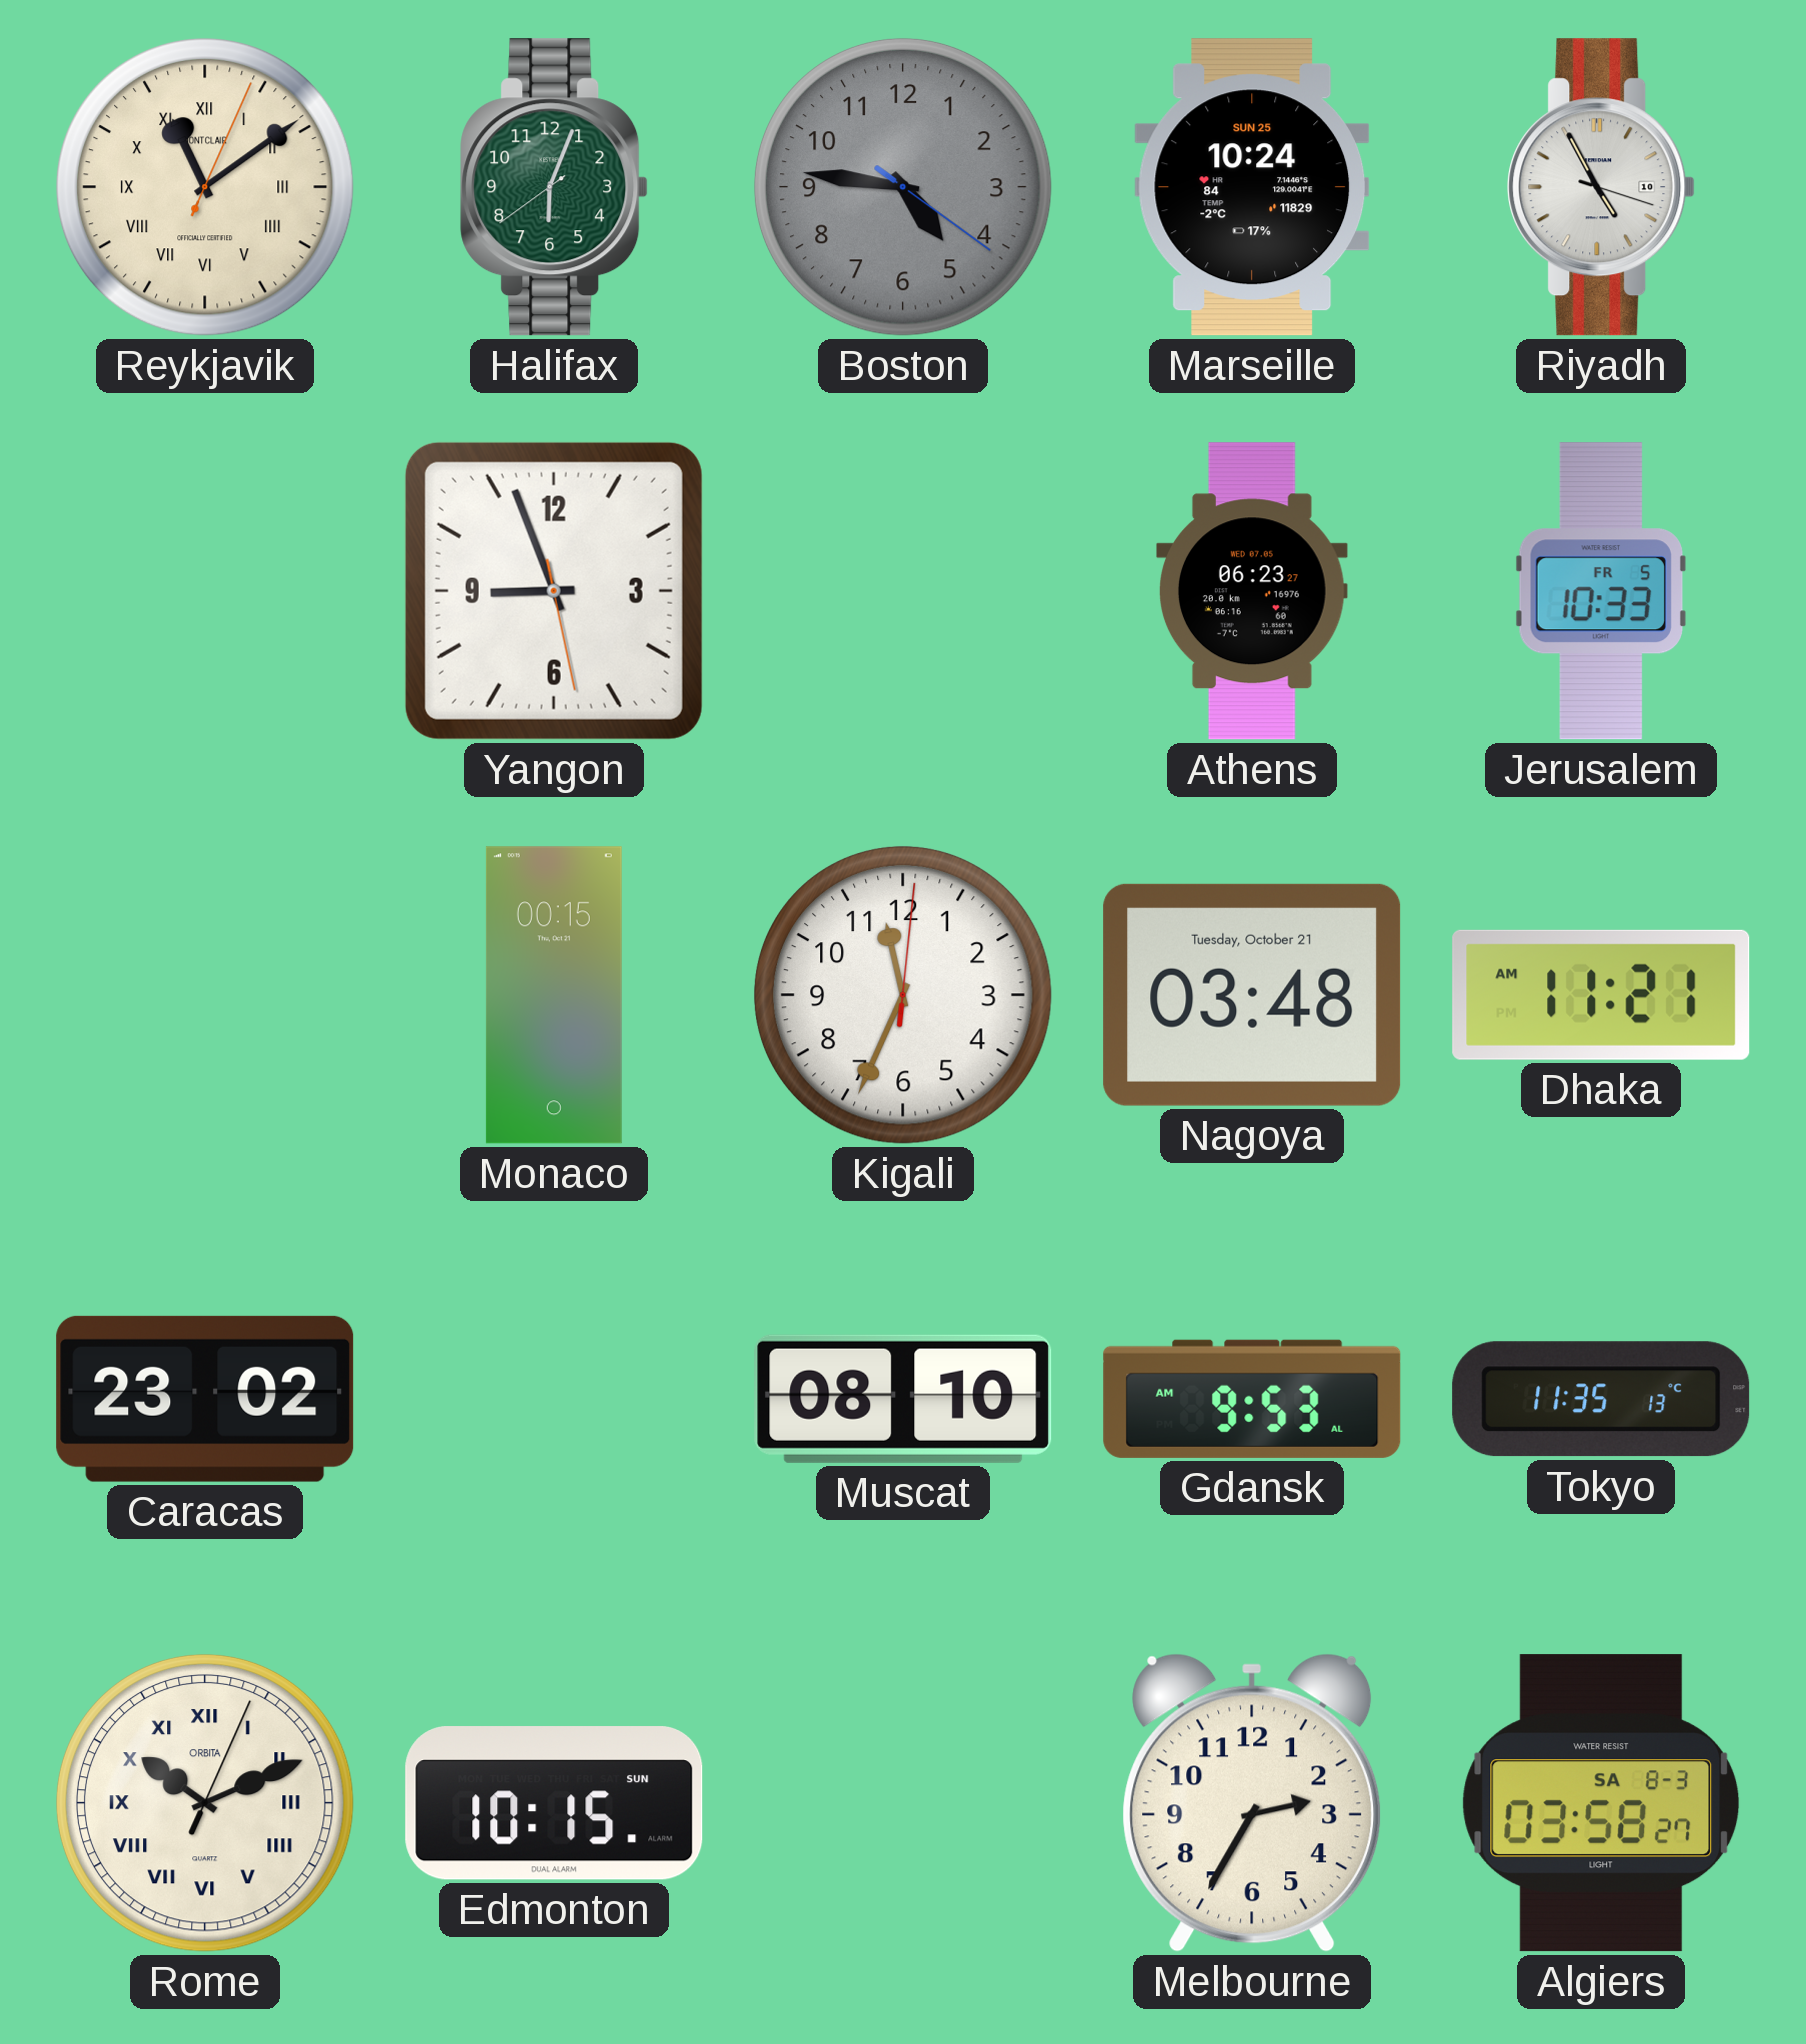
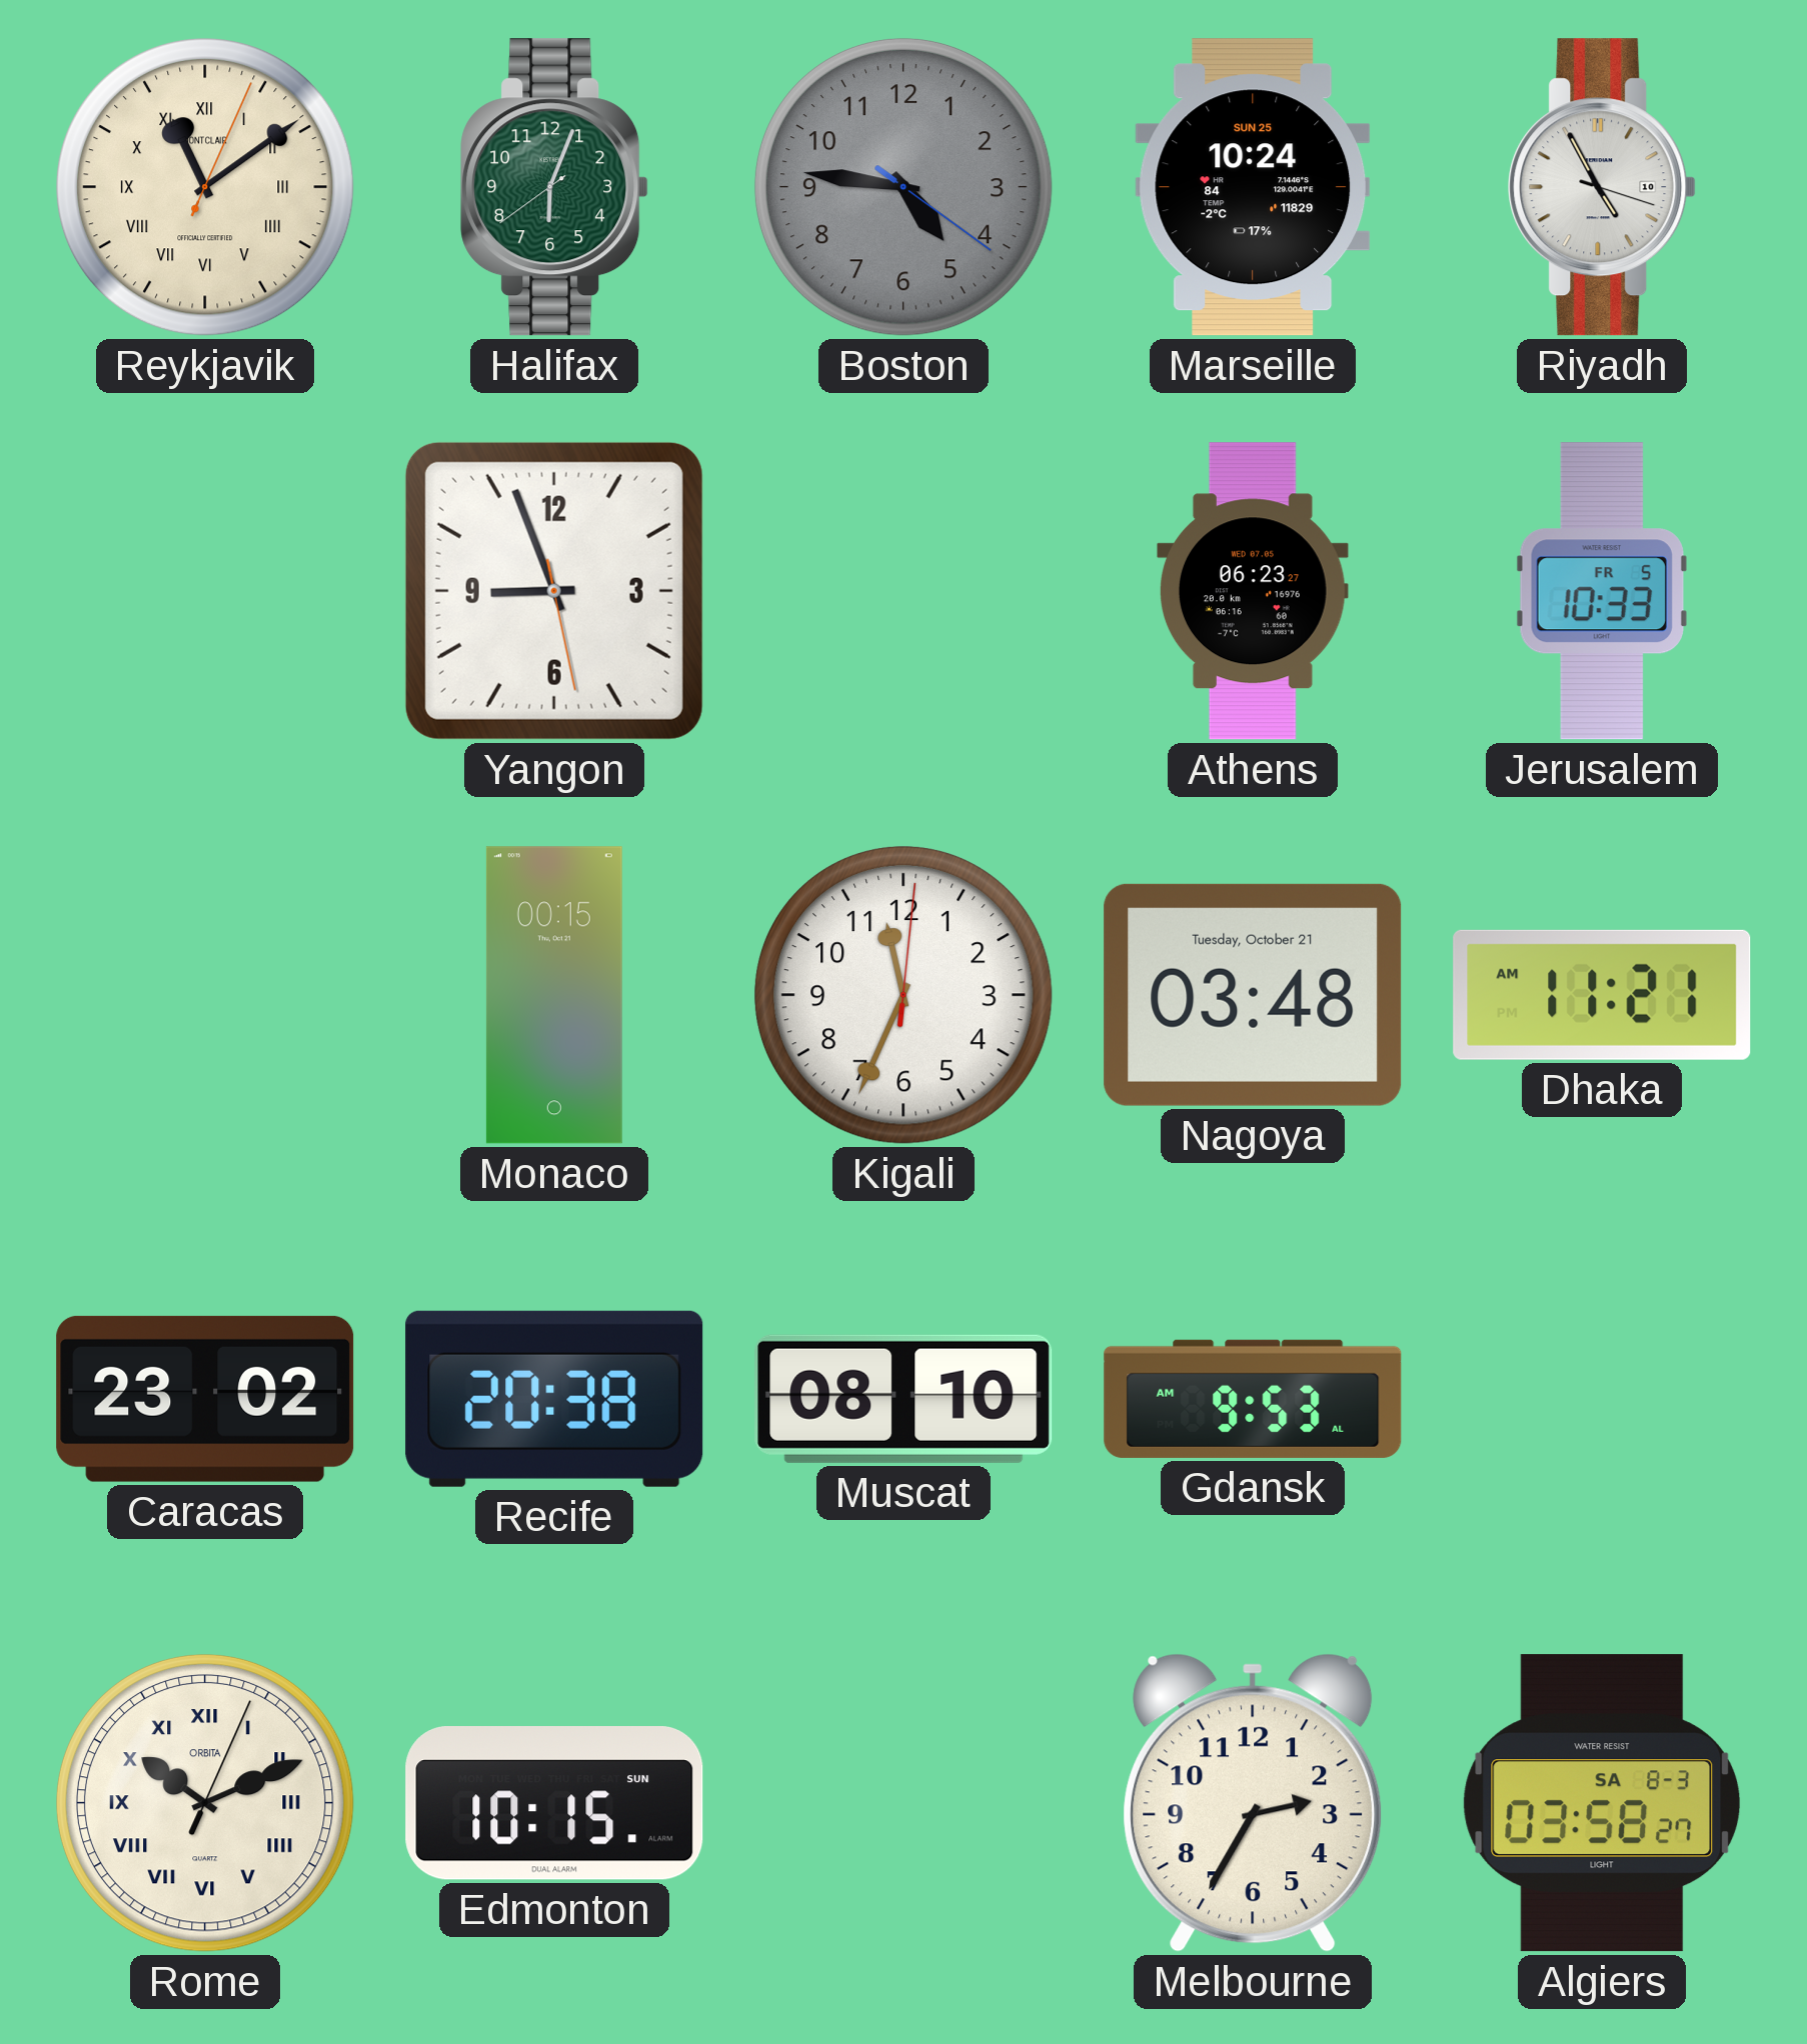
Recife: none -> 20:38
Tokyo: 11:35 -> none
